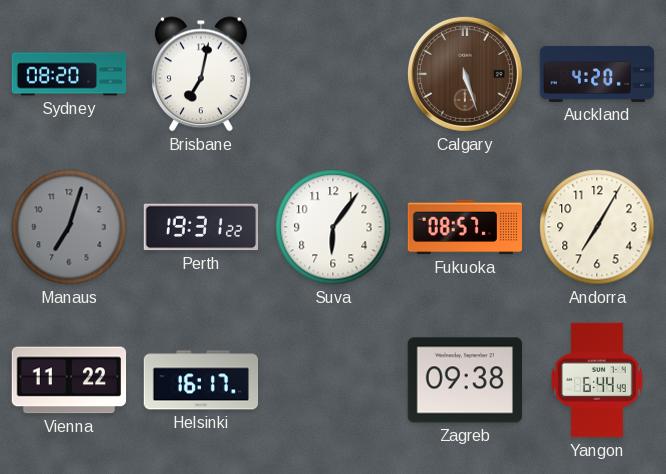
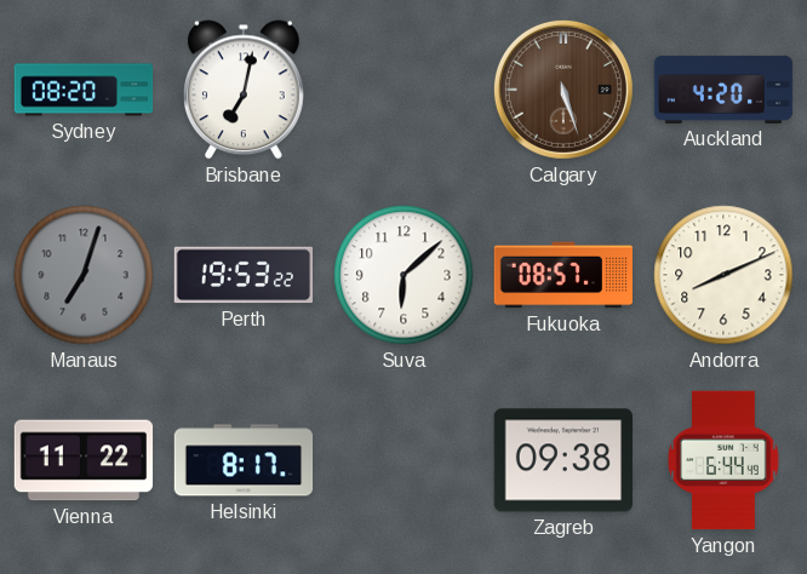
Perth: 19:31 -> 19:53
Suva: 6:06 -> 6:08
Andorra: 7:05 -> 8:11
Helsinki: 16:17 -> 8:17
